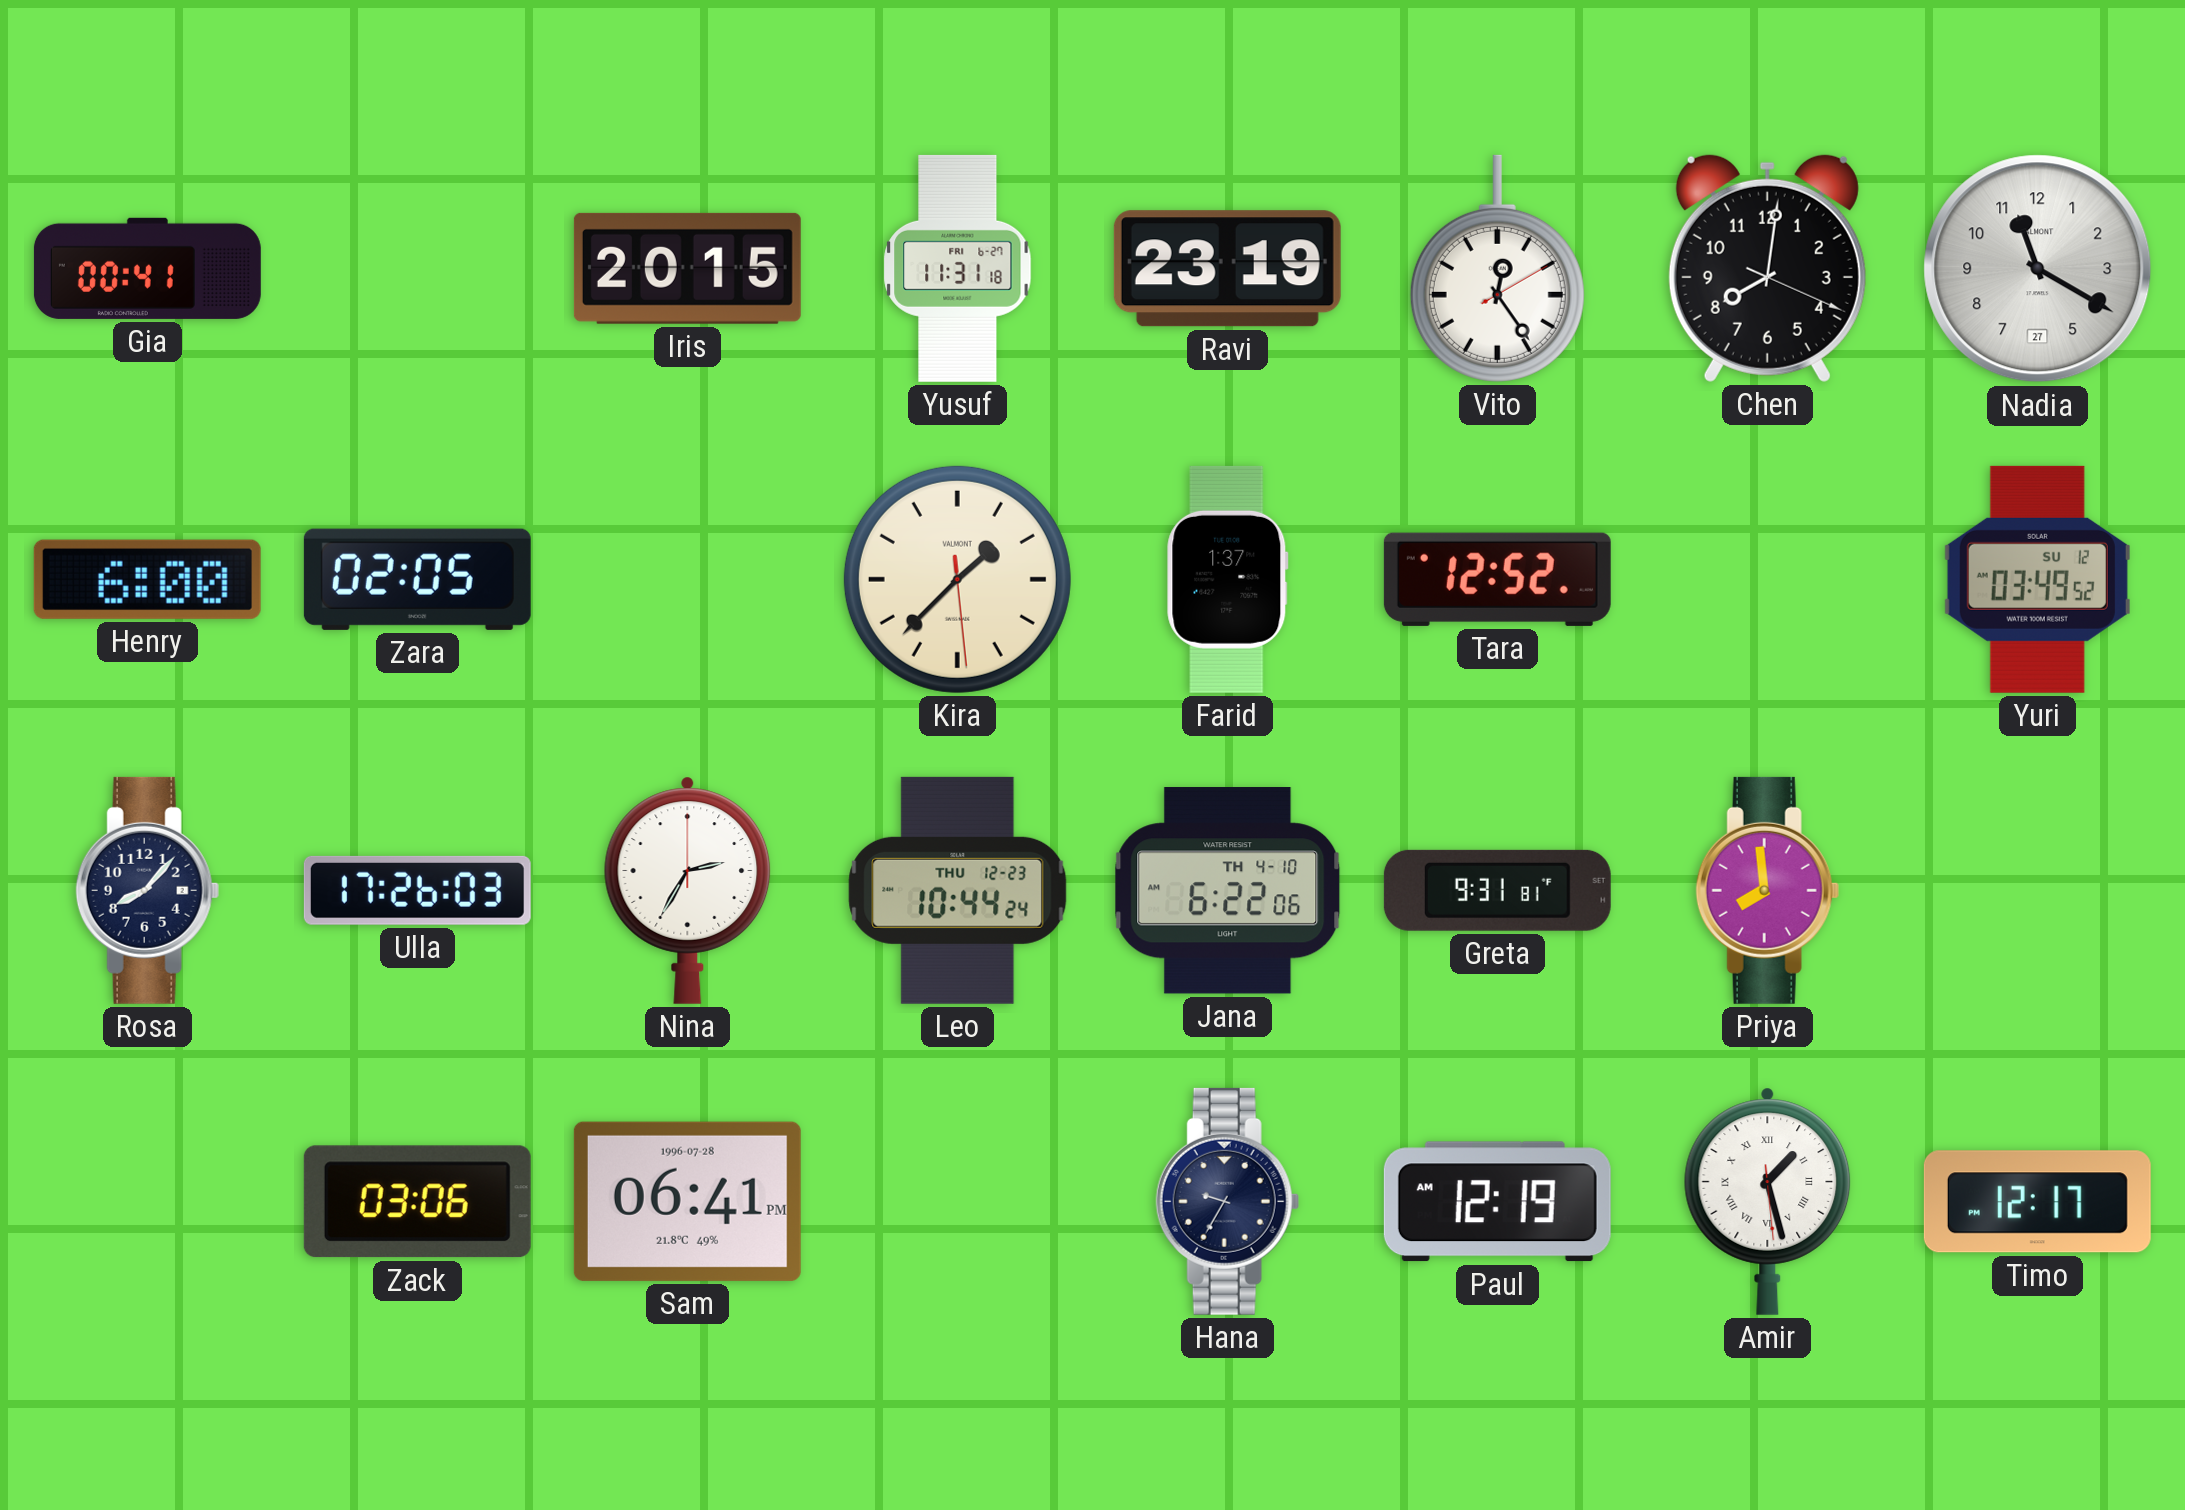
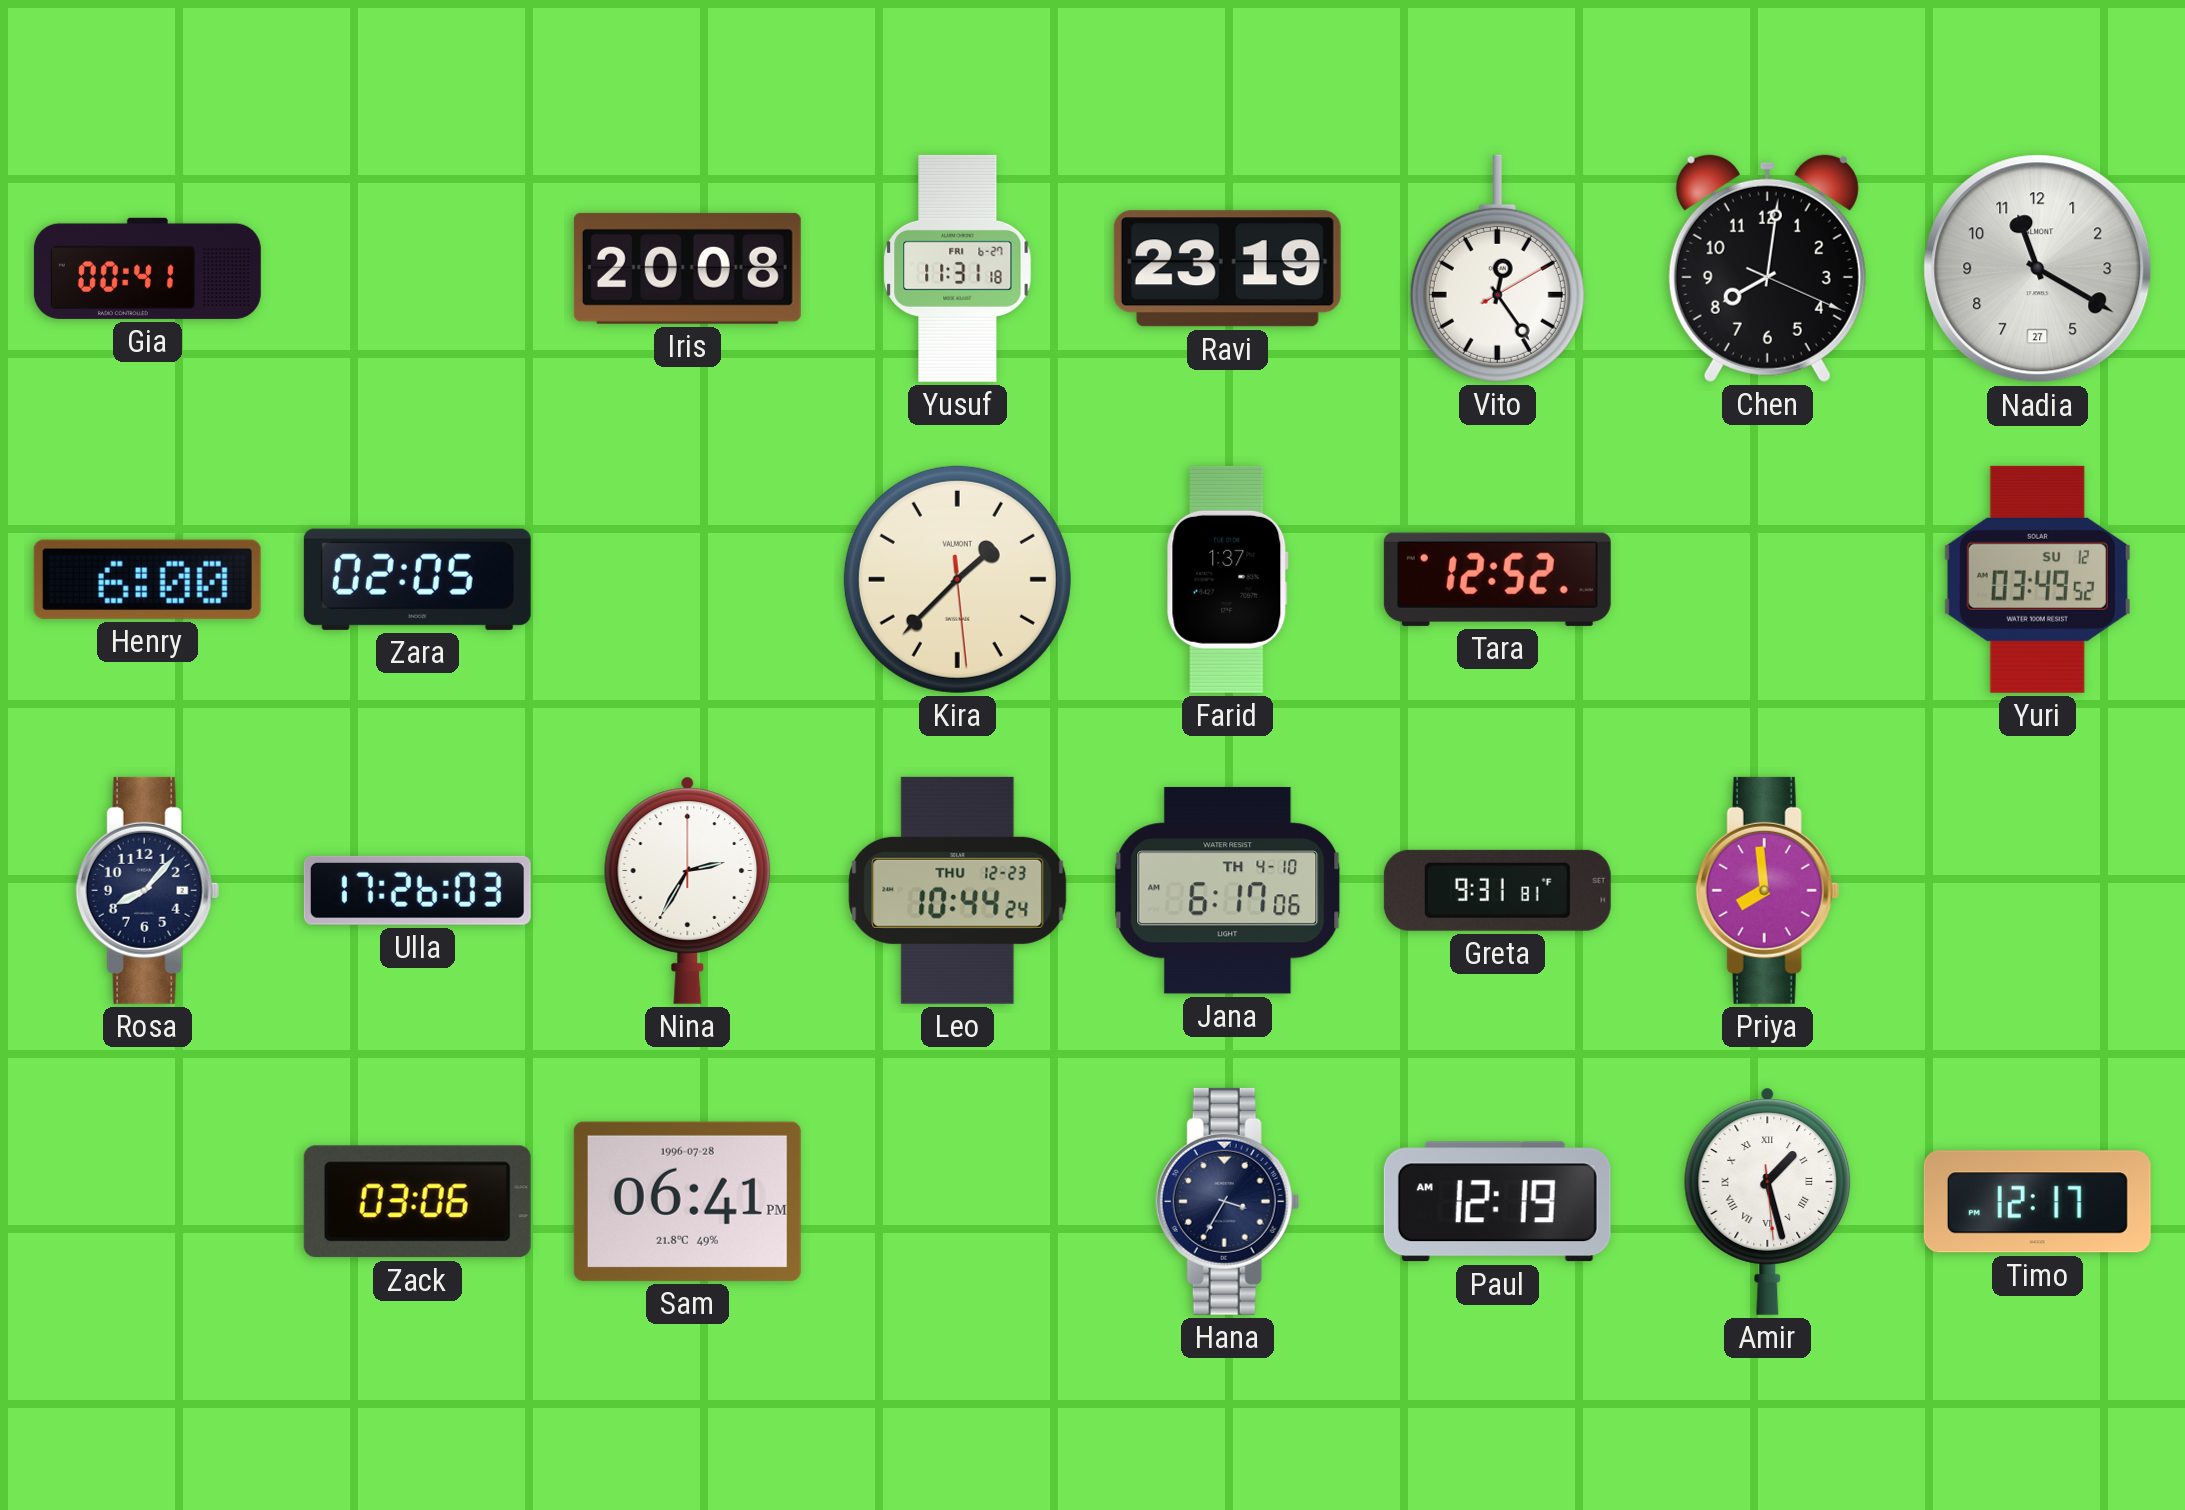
Iris: 20:15 -> 20:08
Jana: 6:22 -> 6:17
Hana: 9:35 -> 3:35
